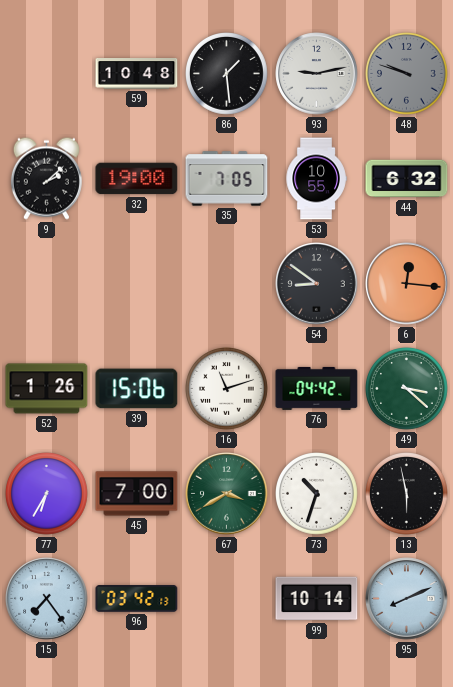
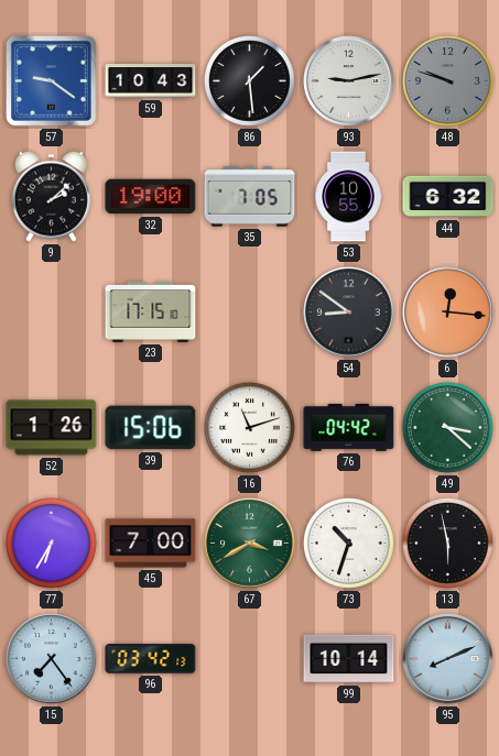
57: none -> 9:21
59: 10:48 -> 10:43
23: none -> 17:15
